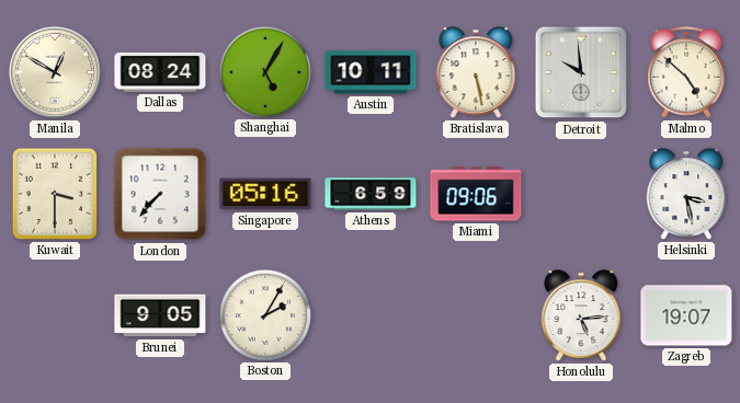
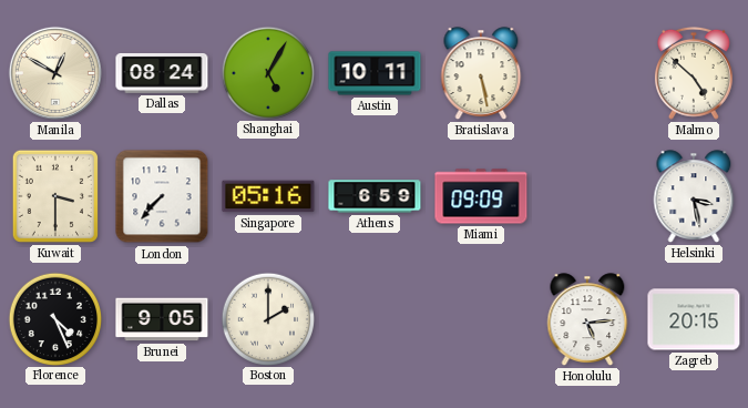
Detroit: 9:59 -> none
Miami: 09:06 -> 09:09
Florence: none -> 4:26
Boston: 2:05 -> 2:00
Zagreb: 19:07 -> 20:15
